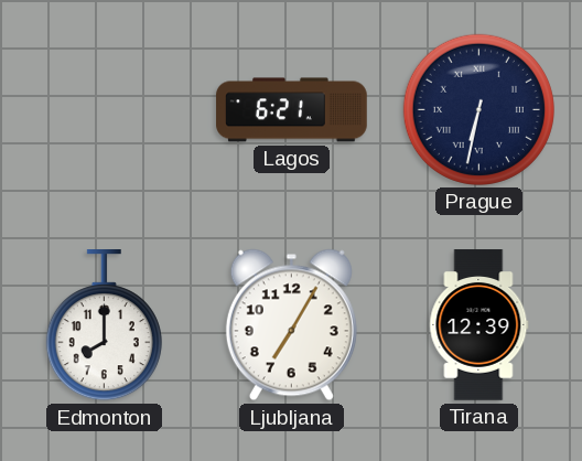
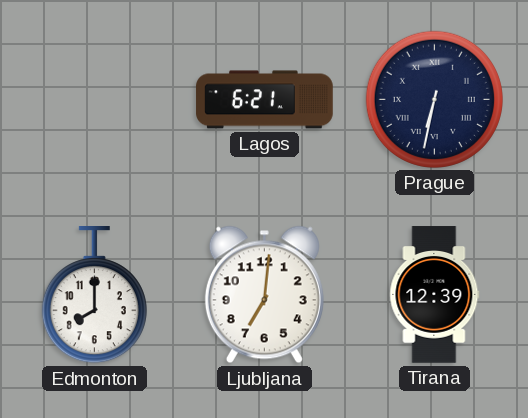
Ljubljana: 7:05 -> 7:01
